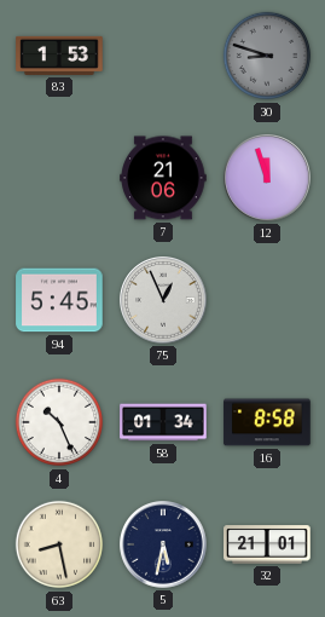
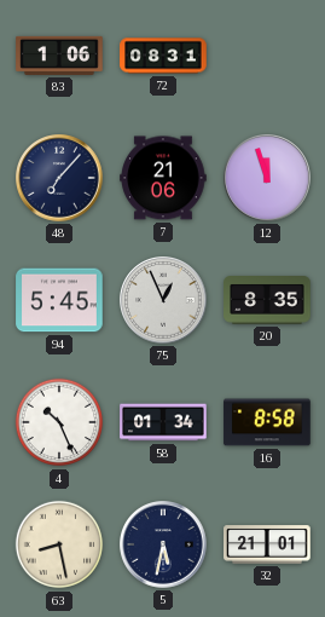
83: 1:53 -> 1:06
72: none -> 08:31
30: 8:48 -> none
48: none -> 7:07
20: none -> 8:35
